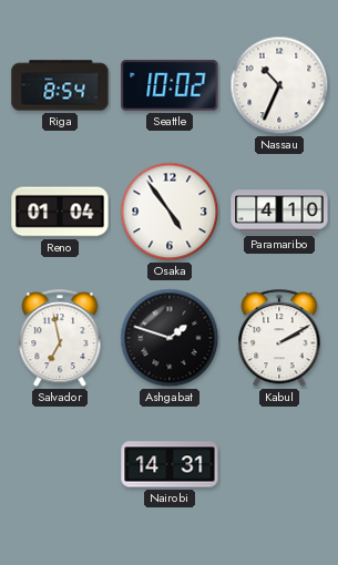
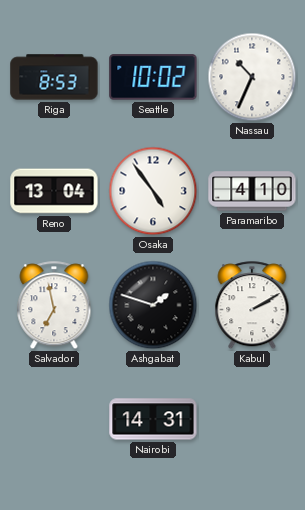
Riga: 8:54 -> 8:53
Reno: 01:04 -> 13:04
